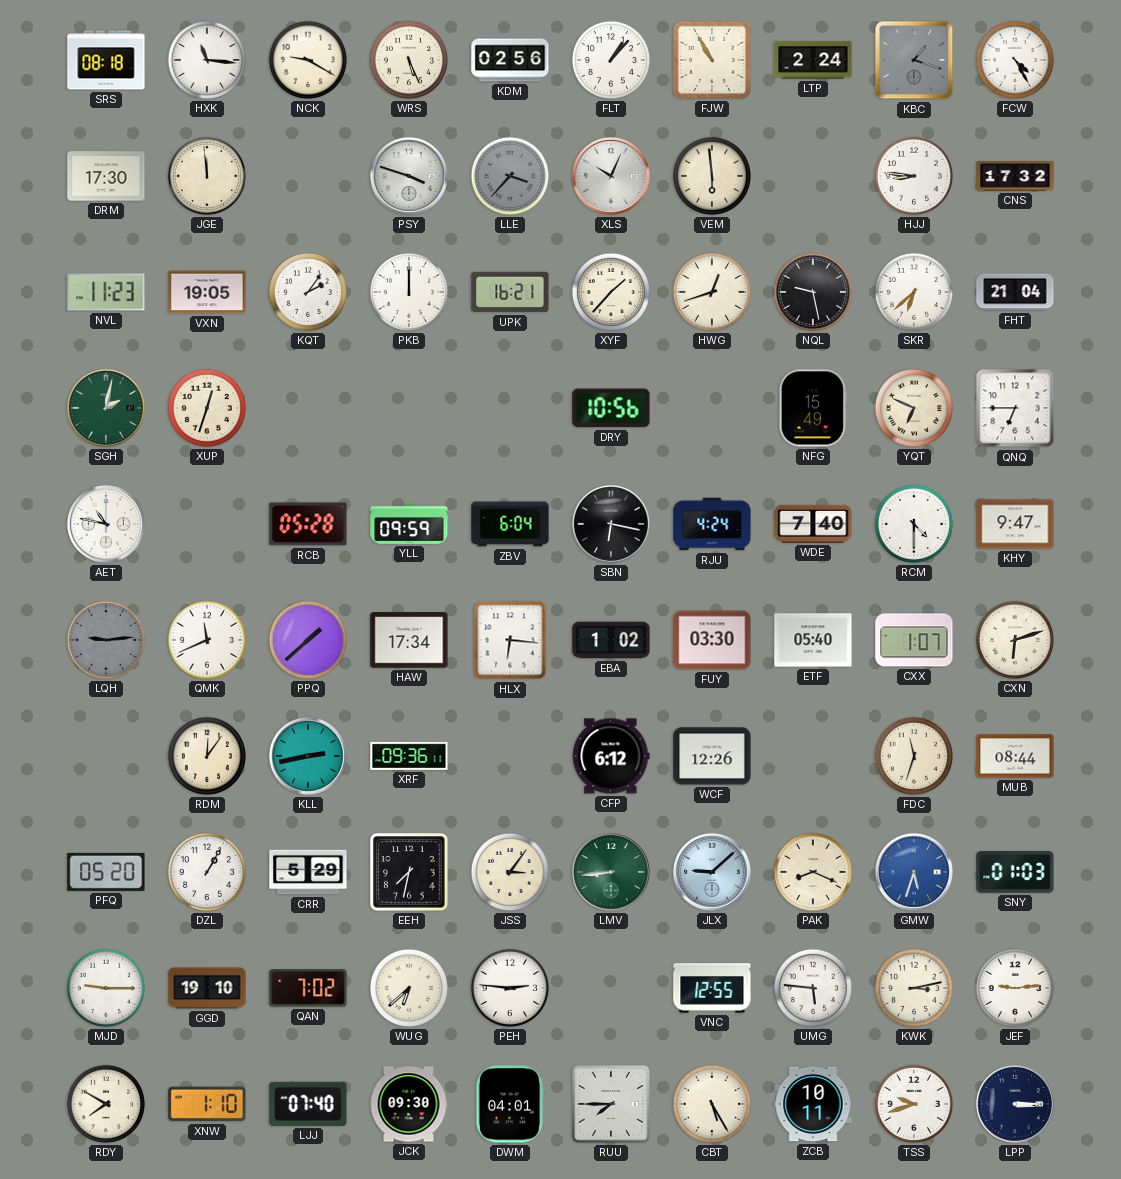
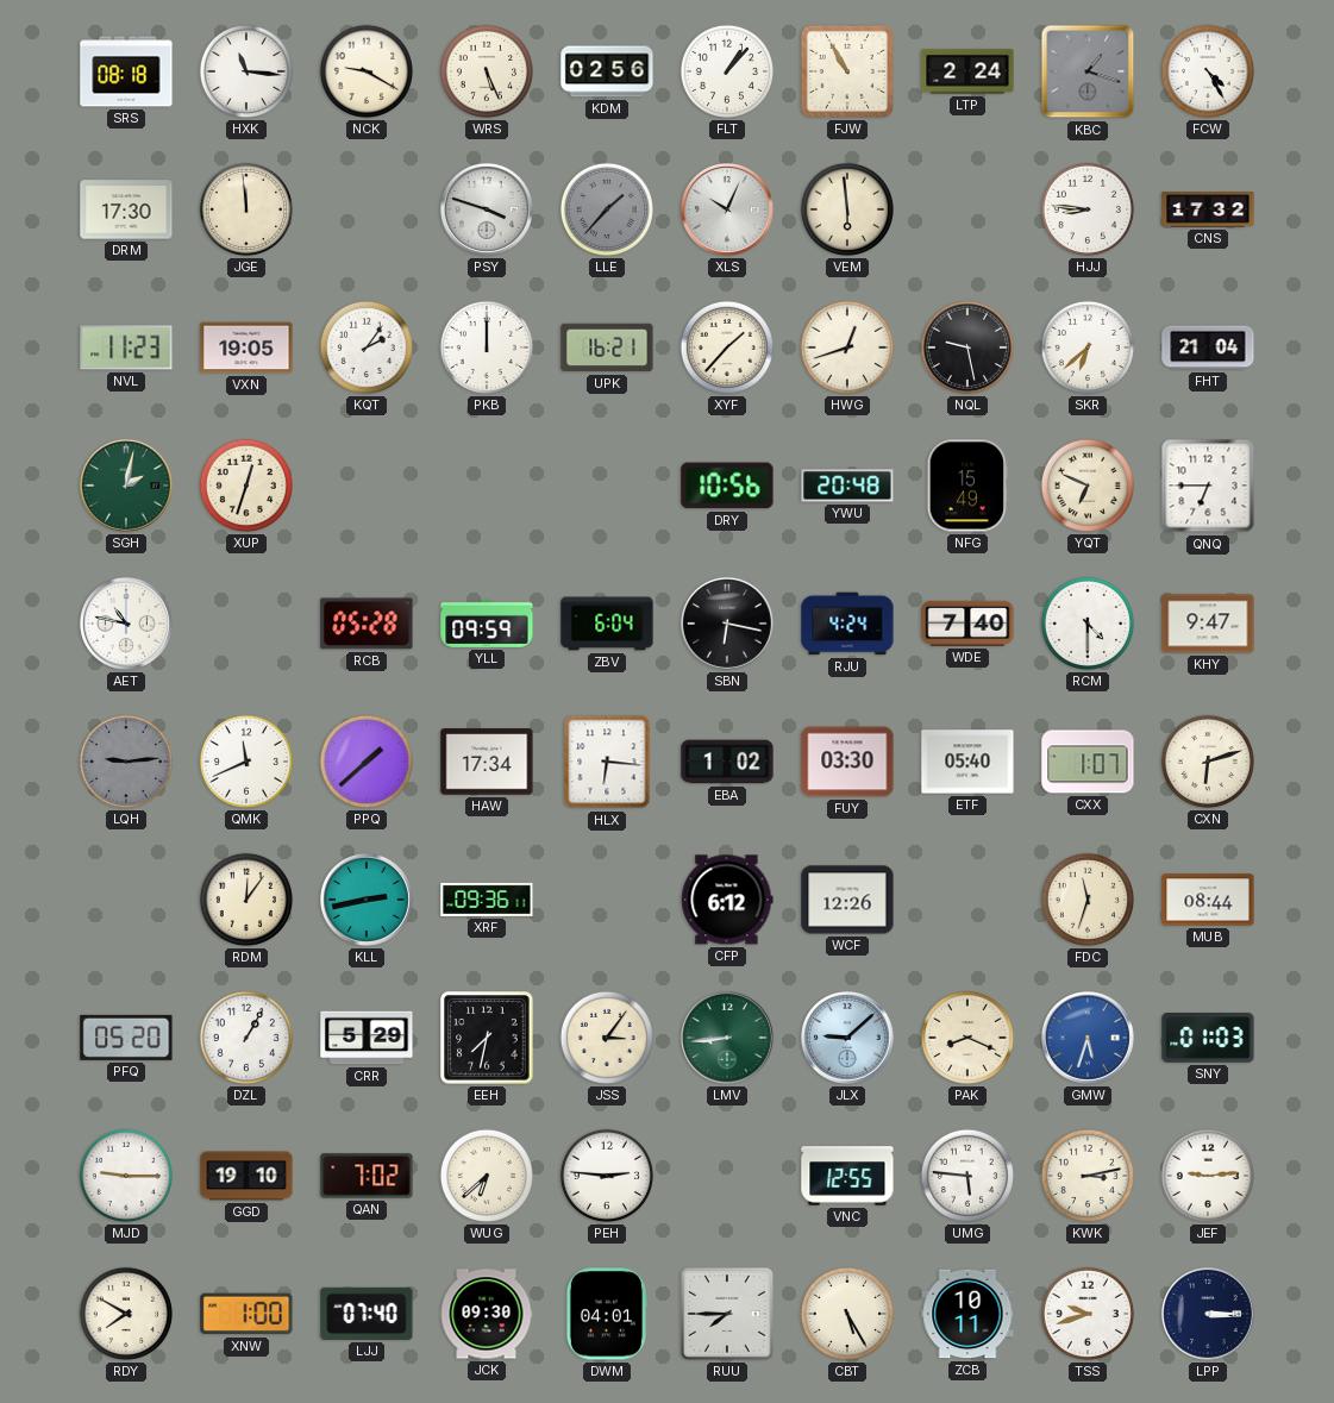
LLE: 3:37 -> 1:37
YWU: none -> 20:48
XNW: 1:10 -> 1:00
